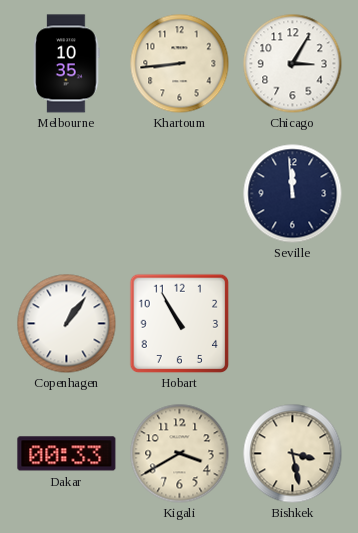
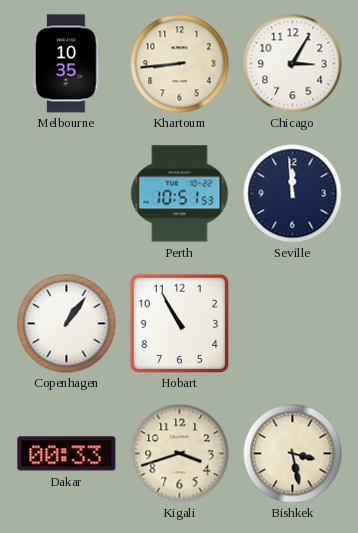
Perth: none -> 10:51
Kigali: 3:40 -> 3:42
